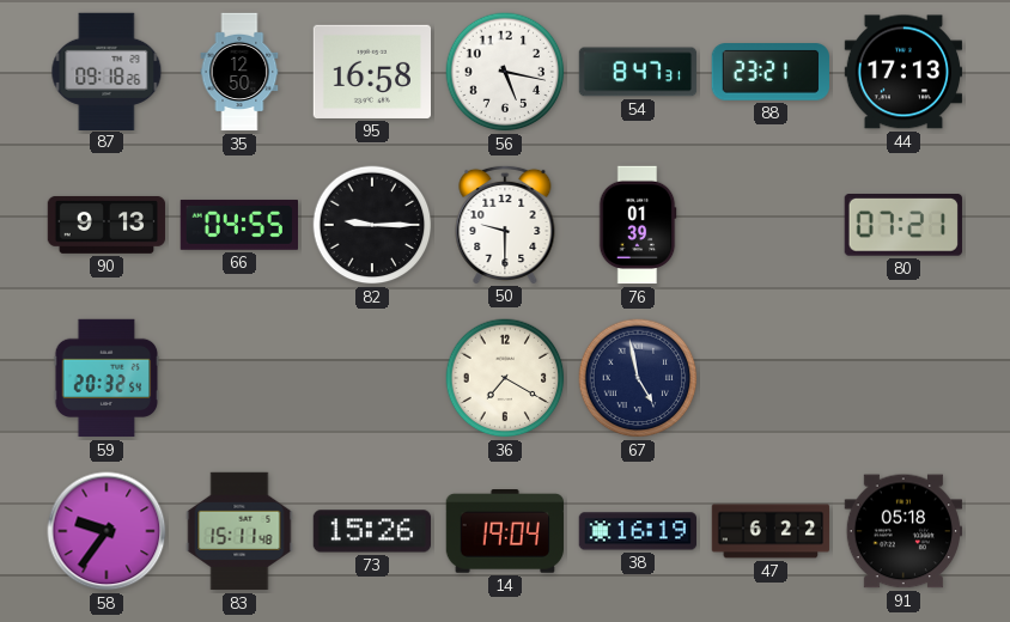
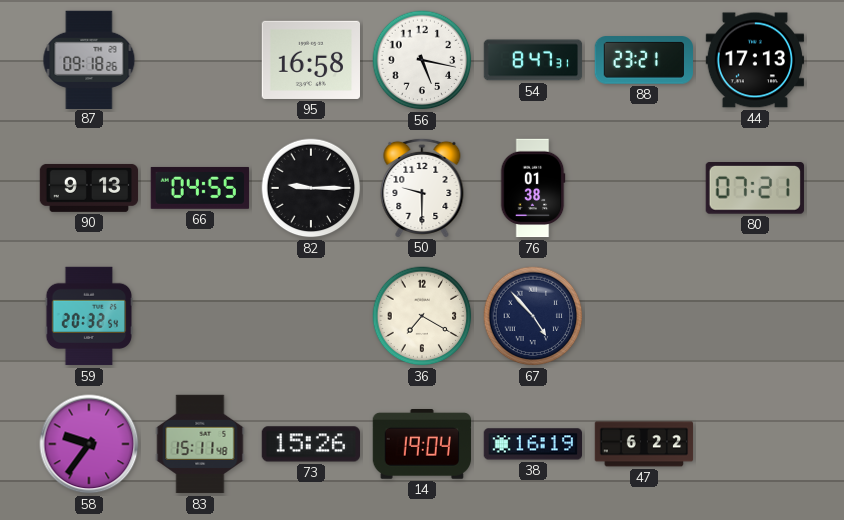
35: 12:50 -> none
76: 01:39 -> 01:38
67: 4:58 -> 4:53
91: 05:18 -> none
